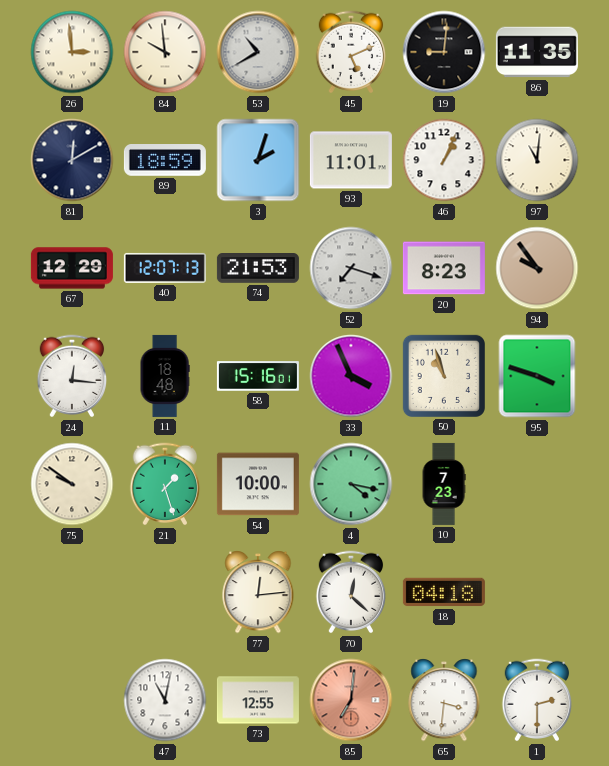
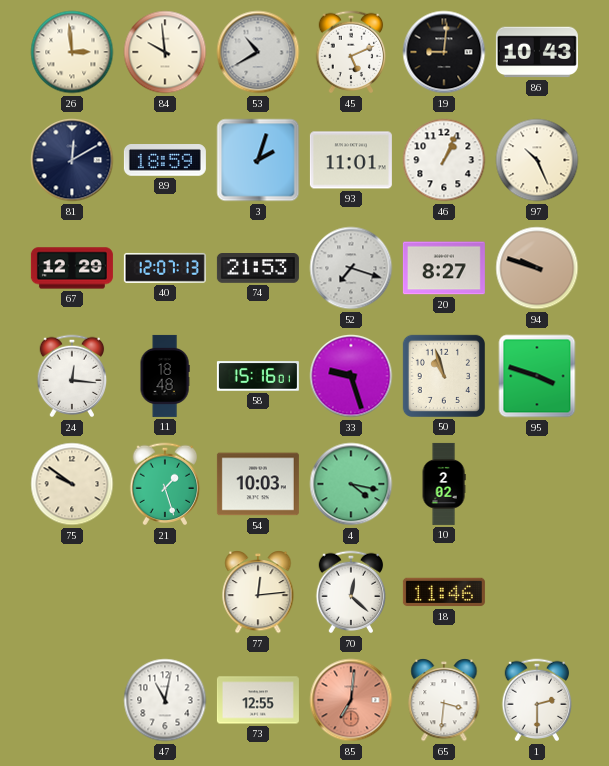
86: 11:35 -> 10:43
97: 11:01 -> 10:26
20: 8:23 -> 8:27
94: 9:54 -> 9:48
33: 3:56 -> 9:27
54: 10:00 -> 10:03
10: 7:23 -> 2:02
18: 04:18 -> 11:46
